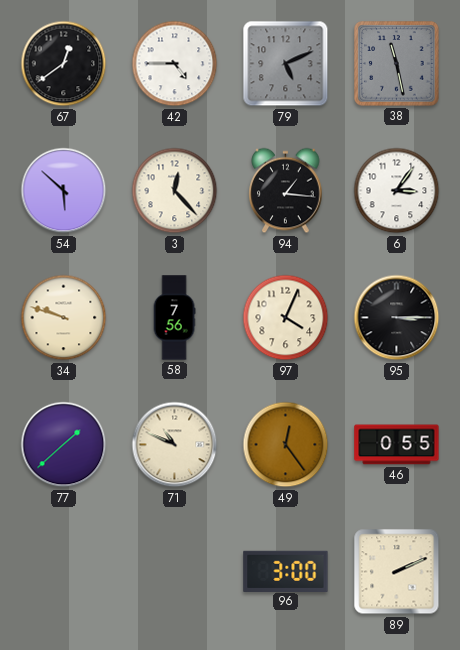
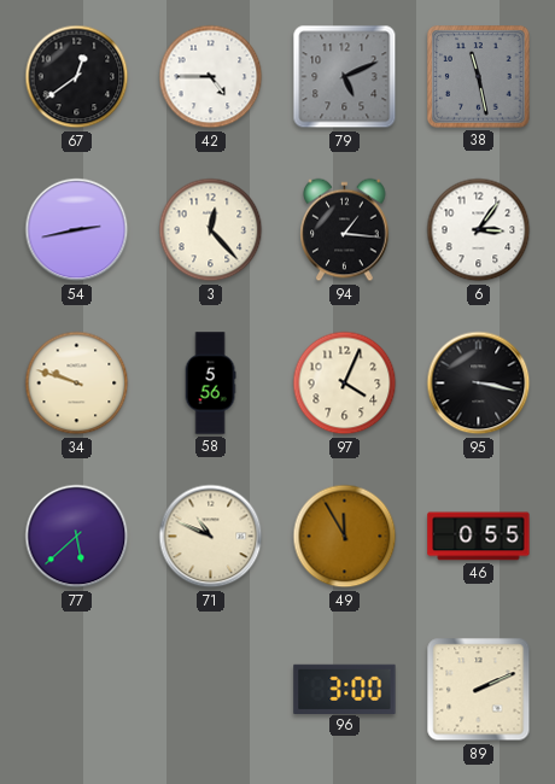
54: 5:52 -> 2:43
58: 7:56 -> 5:56
95: 3:15 -> 3:17
77: 1:38 -> 5:38
49: 12:24 -> 11:55
